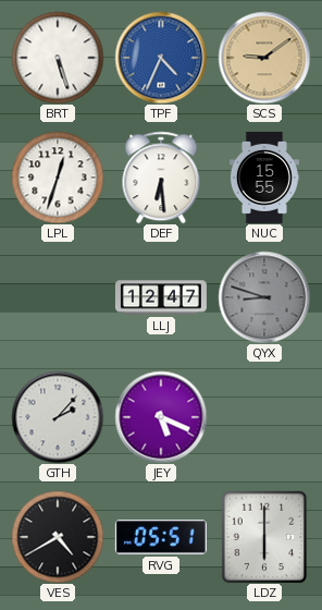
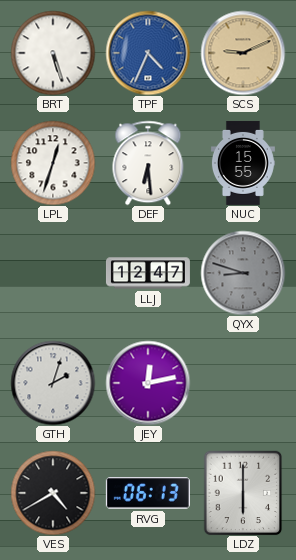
SCS: 9:09 -> 9:11
GTH: 2:07 -> 2:03
JEY: 5:19 -> 12:13
RVG: 05:51 -> 06:13
